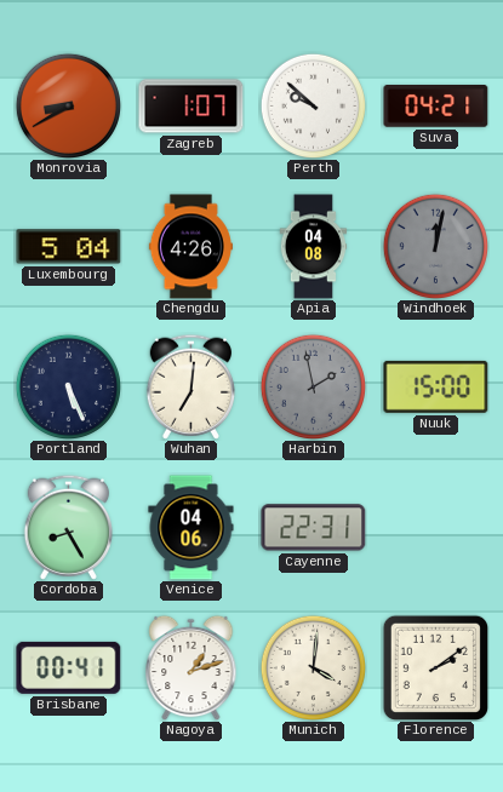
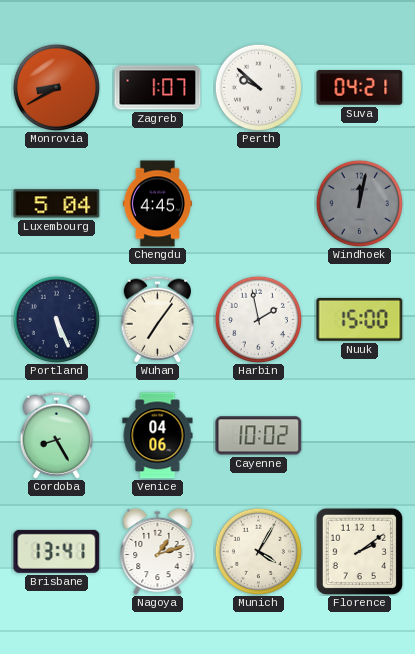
Chengdu: 4:26 -> 4:45
Apia: 04:08 -> none
Wuhan: 7:01 -> 7:06
Harbin dial: grey -> white
Cayenne: 22:31 -> 10:02
Brisbane: 00:41 -> 13:41
Munich: 4:01 -> 4:05
